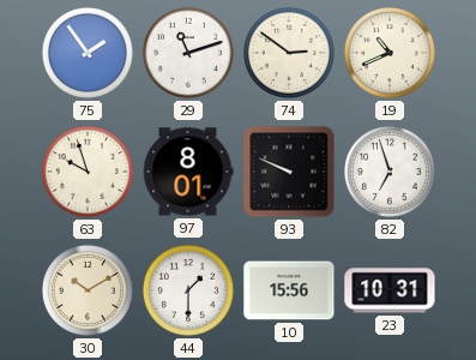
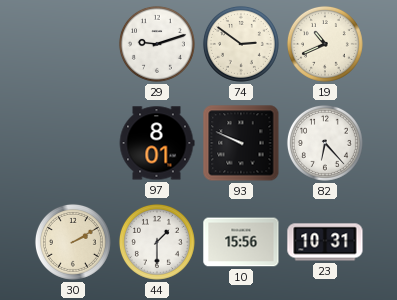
75: 1:54 -> none
29: 11:12 -> 9:12
63: 9:57 -> none
82: 6:57 -> 6:23
30: 10:10 -> 2:10
